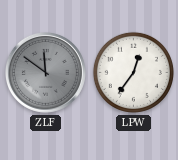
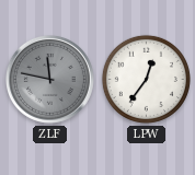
ZLF: 11:51 -> 11:47
